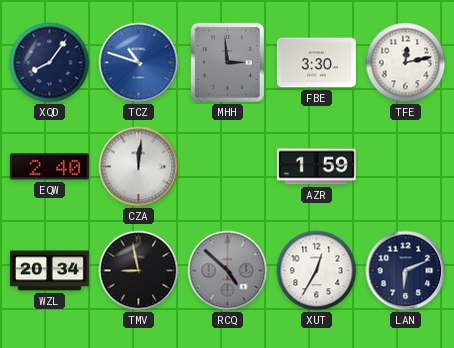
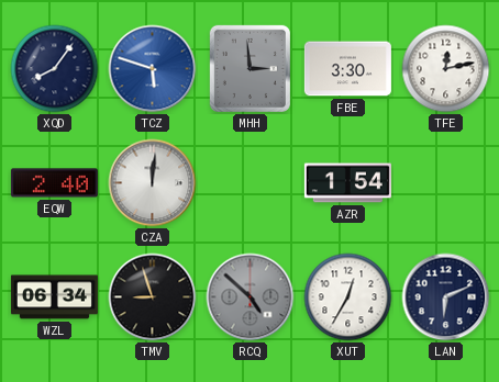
TCZ: 10:48 -> 5:48
AZR: 1:59 -> 1:54
WZL: 20:34 -> 06:34
TMV: 8:58 -> 8:57
